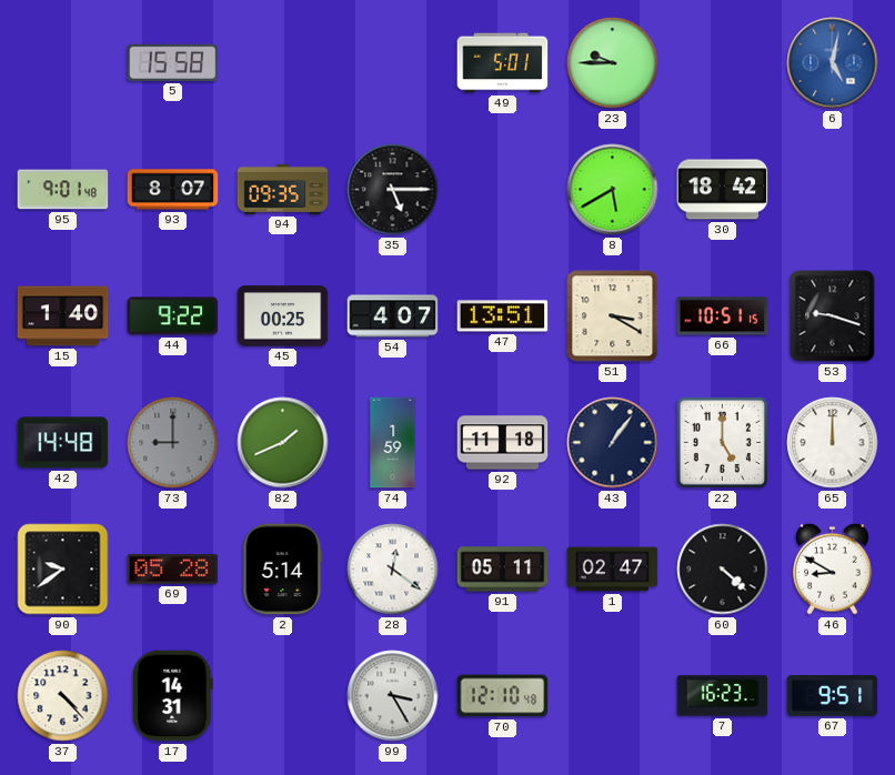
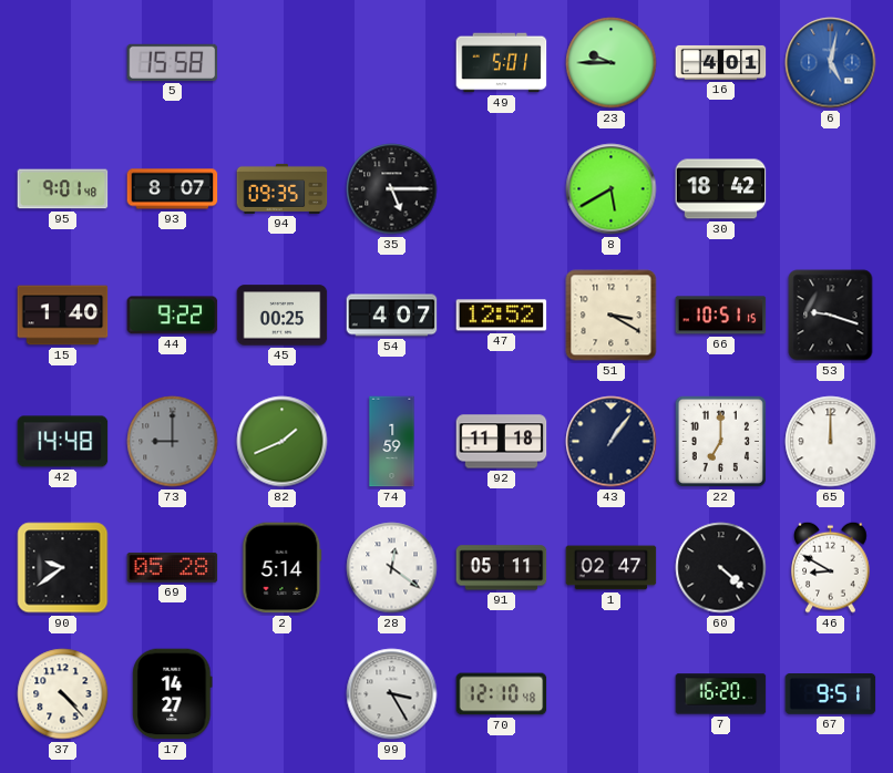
16: none -> 4:01
47: 13:51 -> 12:52
22: 5:00 -> 7:00
17: 14:31 -> 14:27
7: 16:23 -> 16:20
